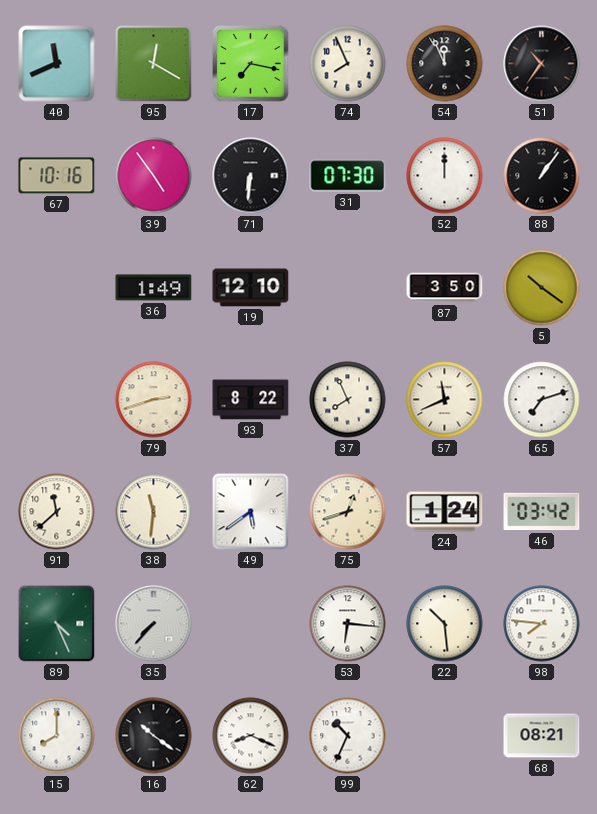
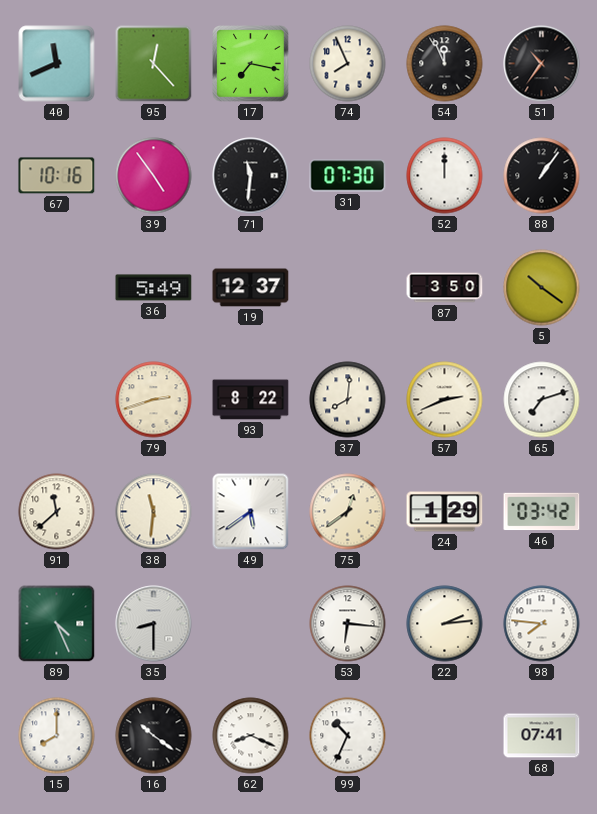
95: 12:20 -> 12:23
71: 6:31 -> 11:31
36: 1:49 -> 5:49
19: 12:10 -> 12:37
37: 7:56 -> 8:01
57: 11:41 -> 2:41
75: 12:42 -> 12:39
24: 1:24 -> 1:29
35: 7:37 -> 8:30
22: 10:29 -> 2:14
68: 08:21 -> 07:41
